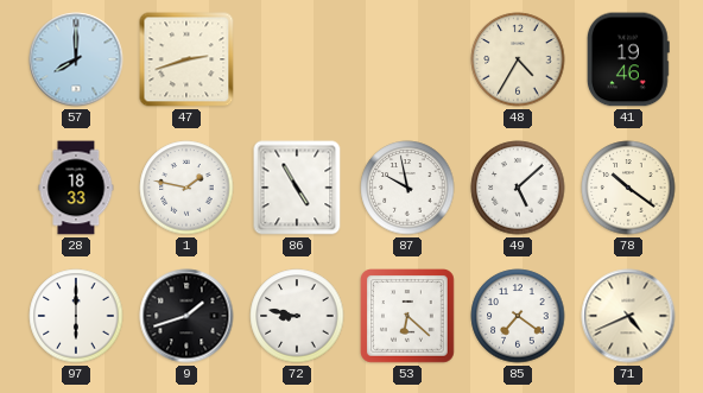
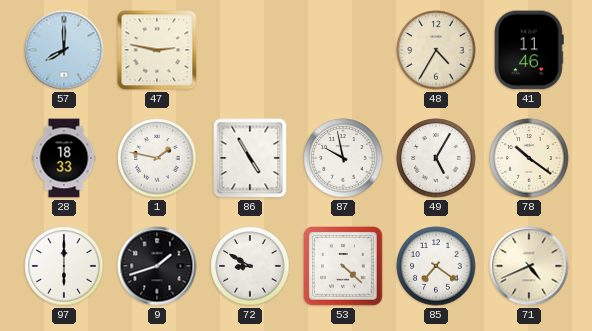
47: 2:42 -> 2:47
41: 19:46 -> 11:46
49: 5:08 -> 5:05
72: 8:47 -> 8:50
53: 6:22 -> 4:22
